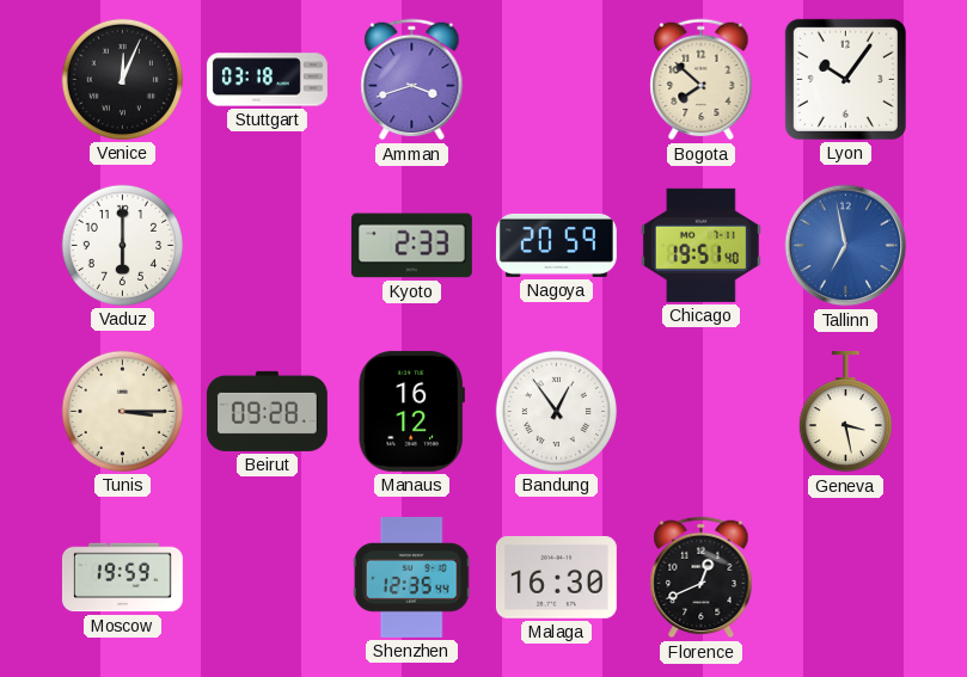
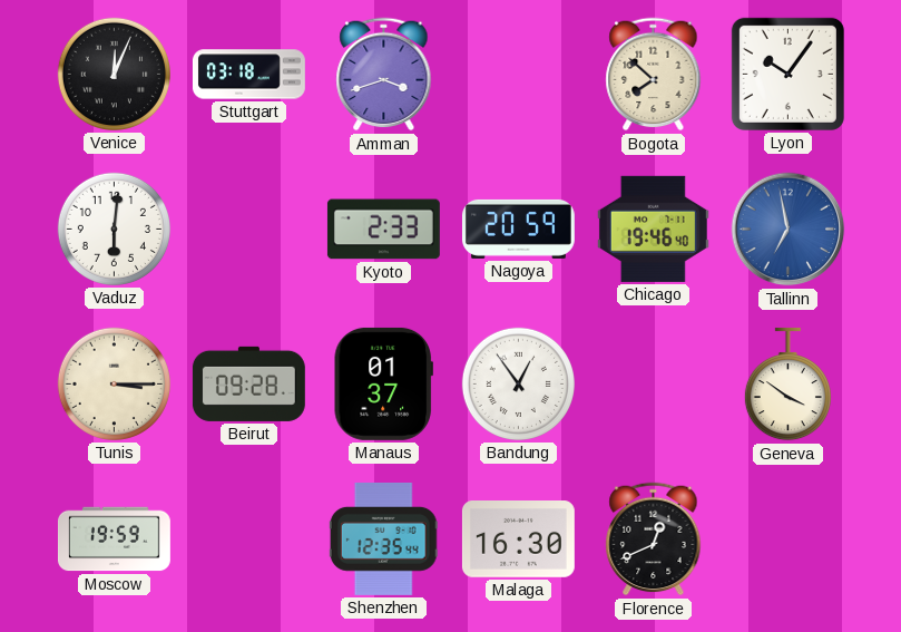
Vaduz: 6:00 -> 6:01
Chicago: 19:51 -> 19:46
Manaus: 16:12 -> 01:37
Geneva: 3:28 -> 3:51
